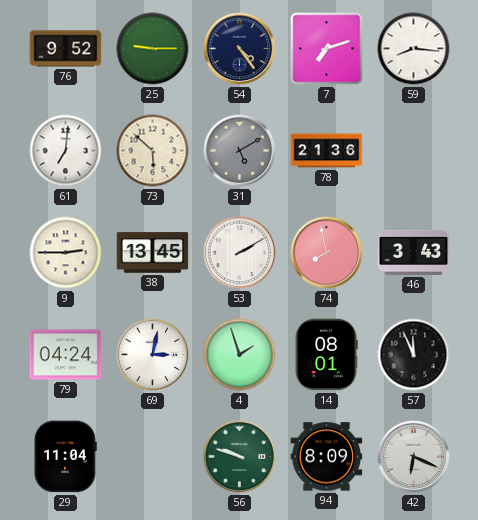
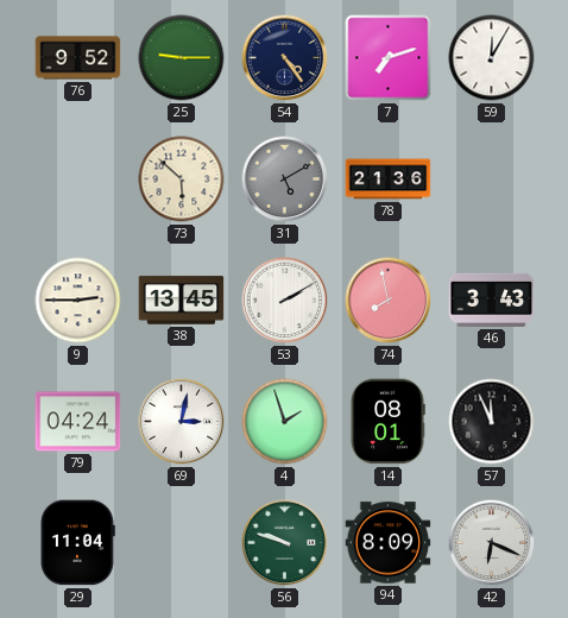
59: 8:16 -> 12:05
61: 7:01 -> none
